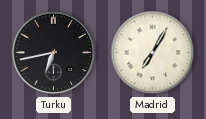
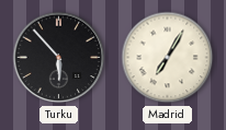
Turku: 6:43 -> 5:53
